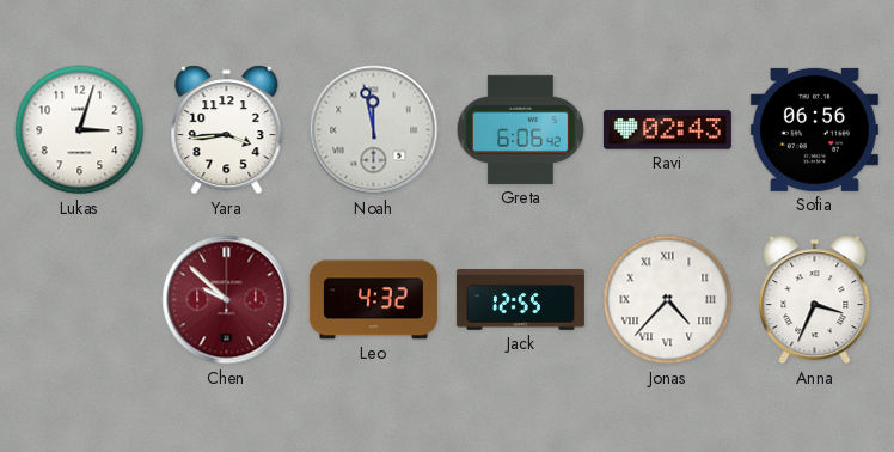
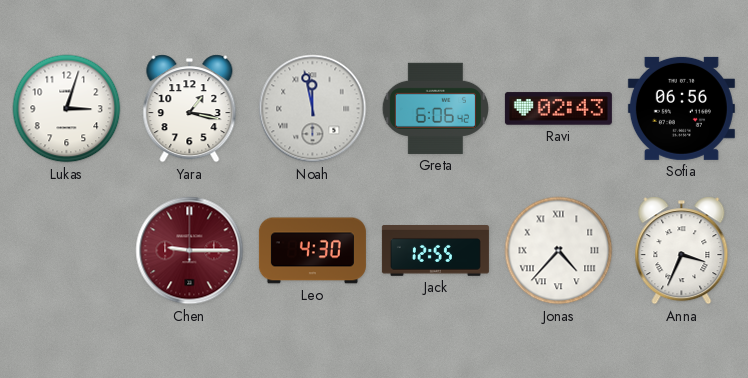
Yara: 3:44 -> 1:17
Chen: 9:52 -> 9:15
Leo: 4:32 -> 4:30
